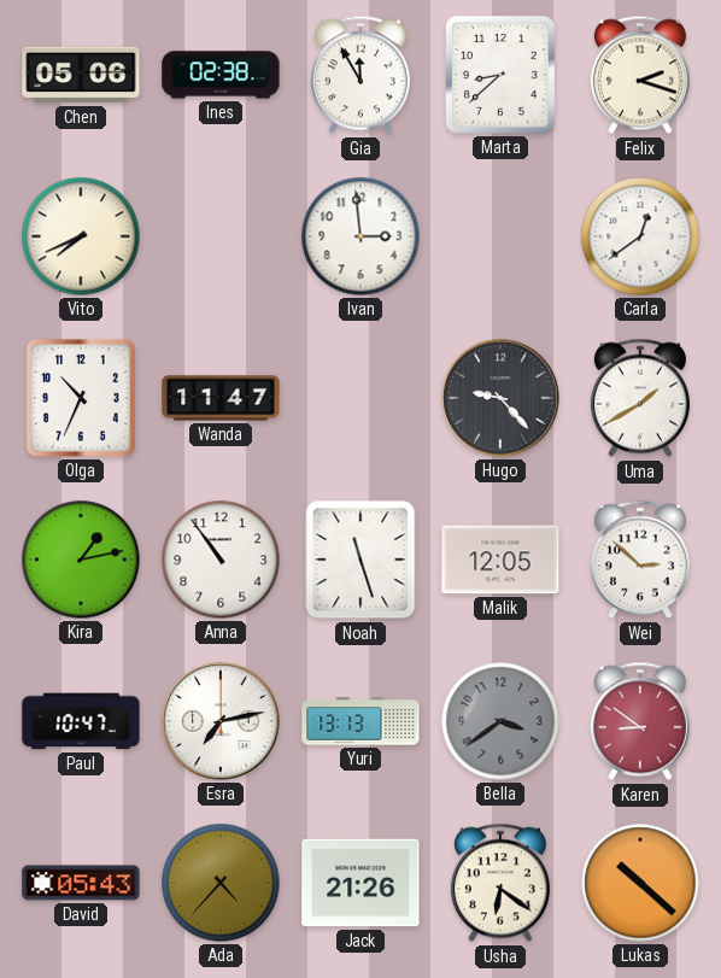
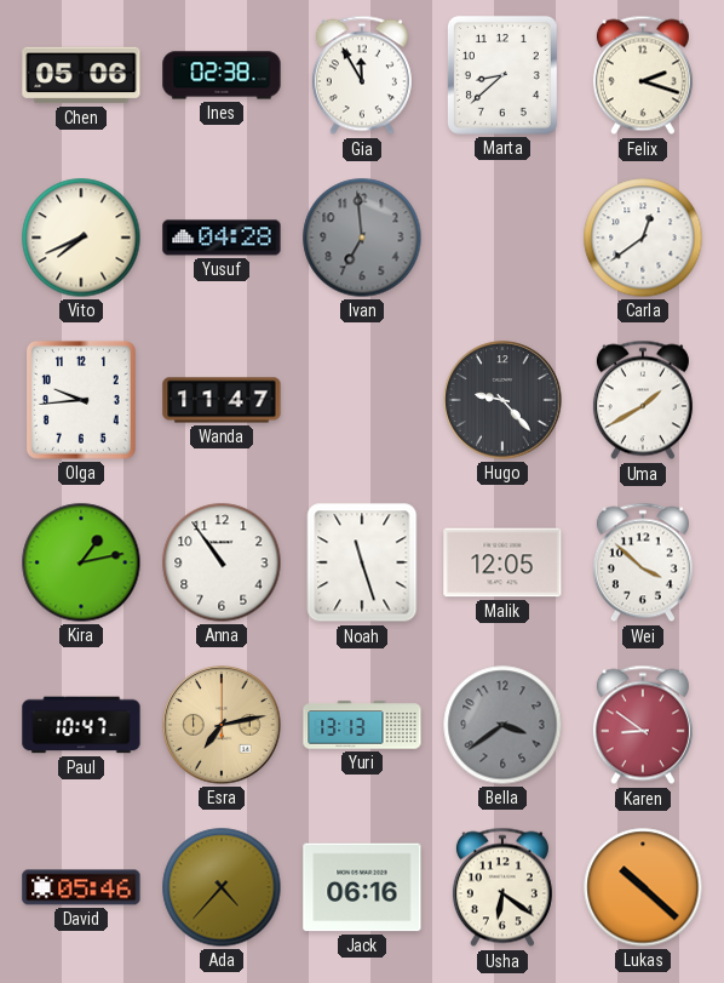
Yusuf: none -> 04:28
Ivan: 2:59 -> 6:59
Ivan dial: white -> grey
Olga: 10:34 -> 9:44
Wei: 2:52 -> 3:52
Esra dial: white -> champagne
David: 05:43 -> 05:46
Jack: 21:26 -> 06:16
